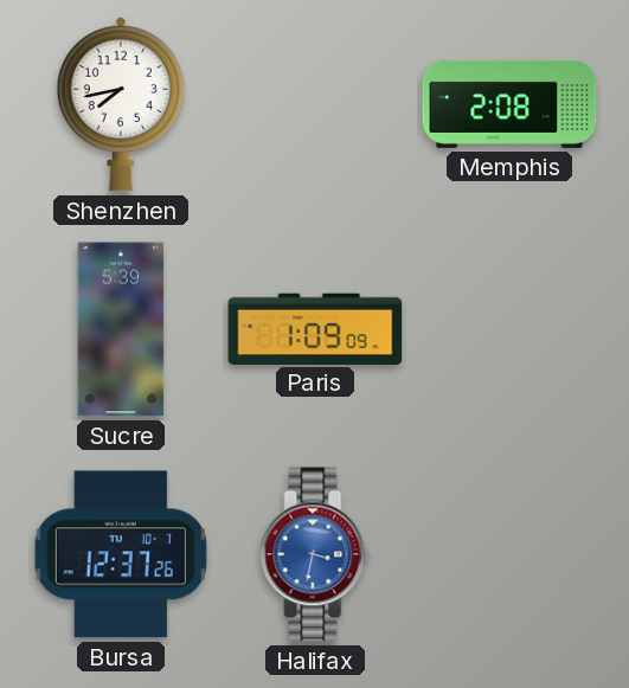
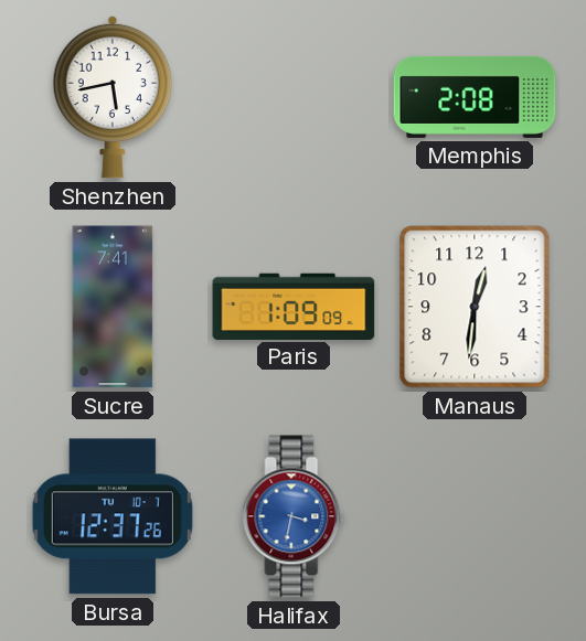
Shenzhen: 7:43 -> 5:43
Sucre: 5:39 -> 7:41
Manaus: none -> 12:31
